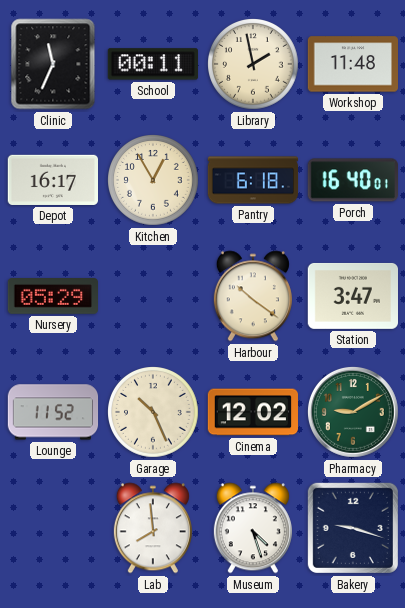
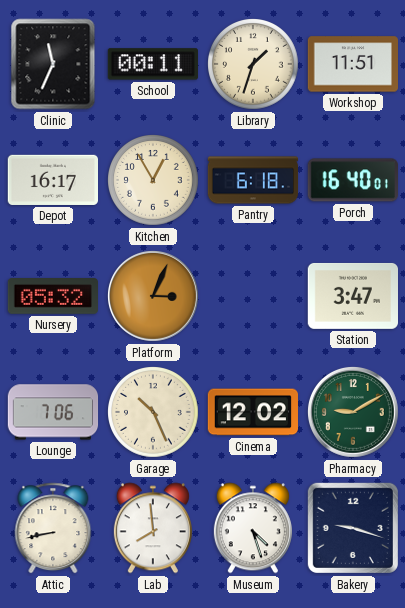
Library: 1:58 -> 1:33
Workshop: 11:48 -> 11:51
Nursery: 05:29 -> 05:32
Platform: none -> 3:04
Harbour: 10:21 -> none
Lounge: 11:52 -> 7:06
Attic: none -> 8:43
